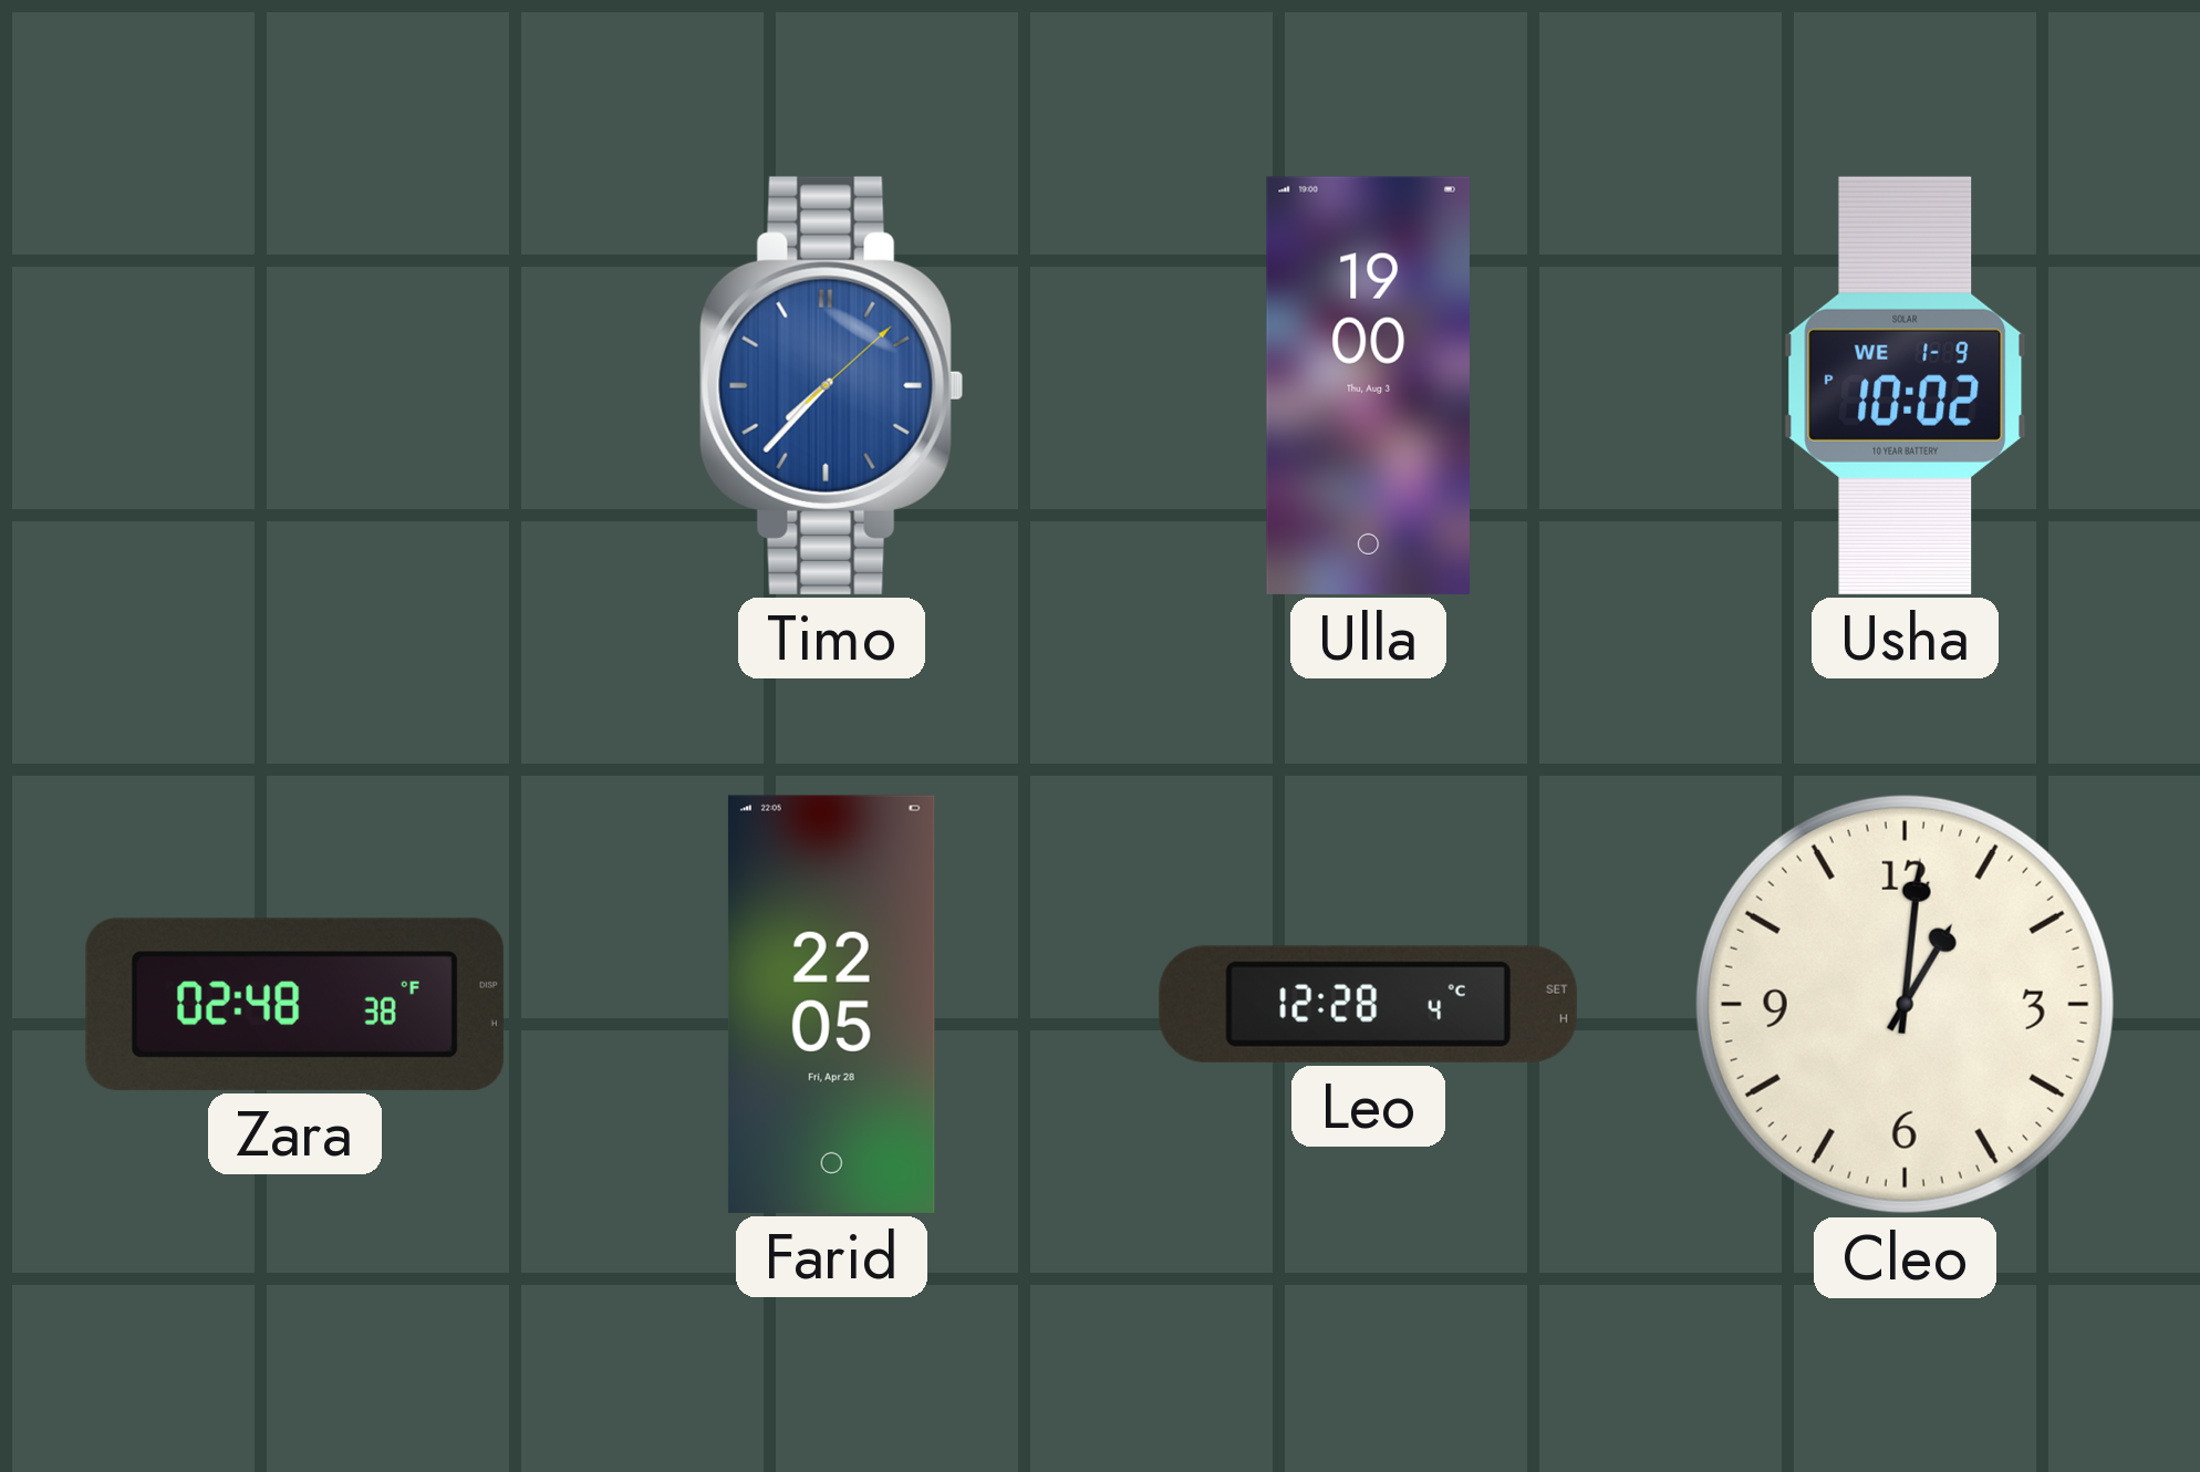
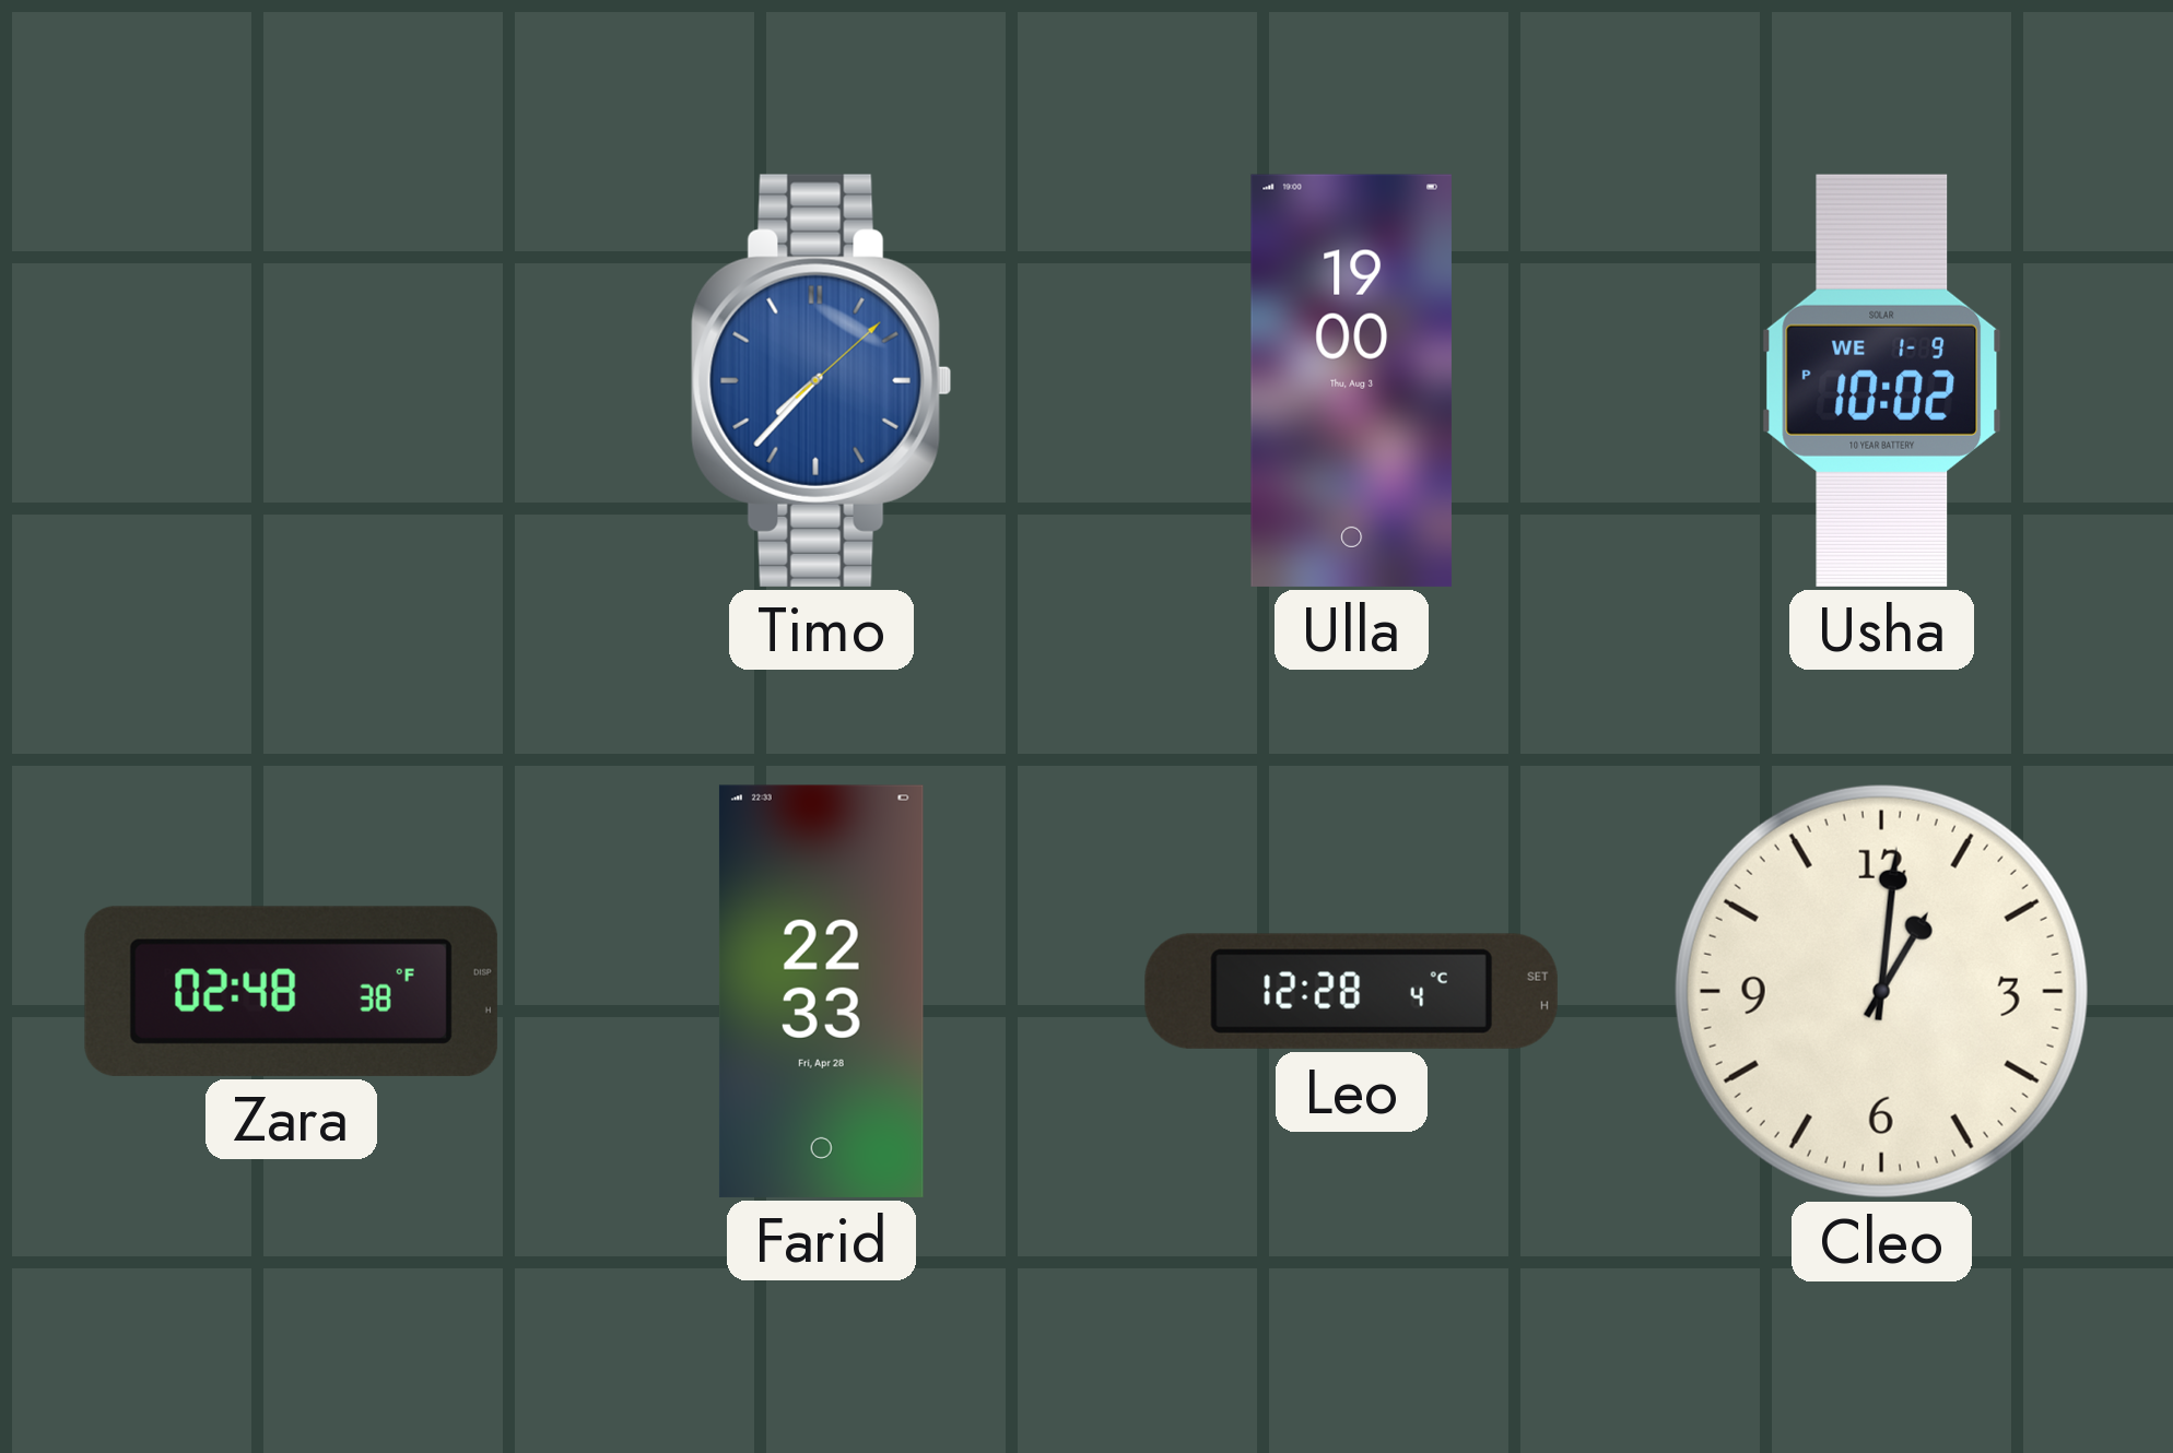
Farid: 22:05 -> 22:33
